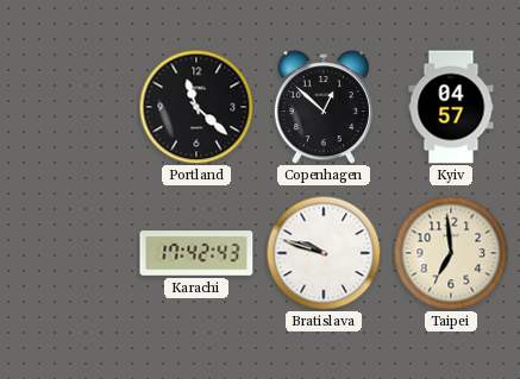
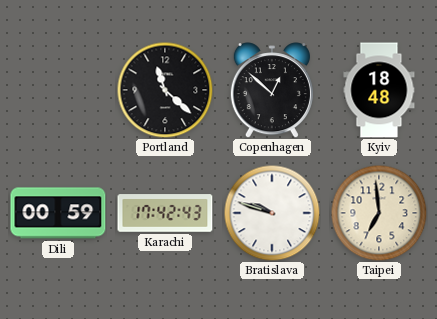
Kyiv: 04:57 -> 18:48
Dili: none -> 00:59
